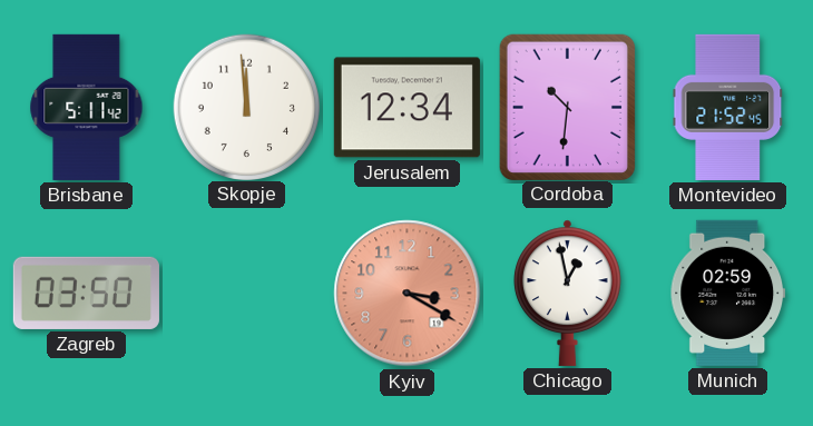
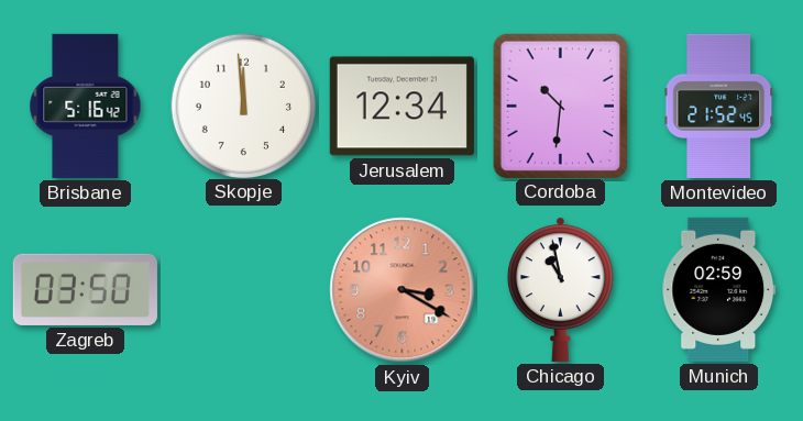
Brisbane: 5:11 -> 5:16
Chicago: 12:58 -> 10:58
